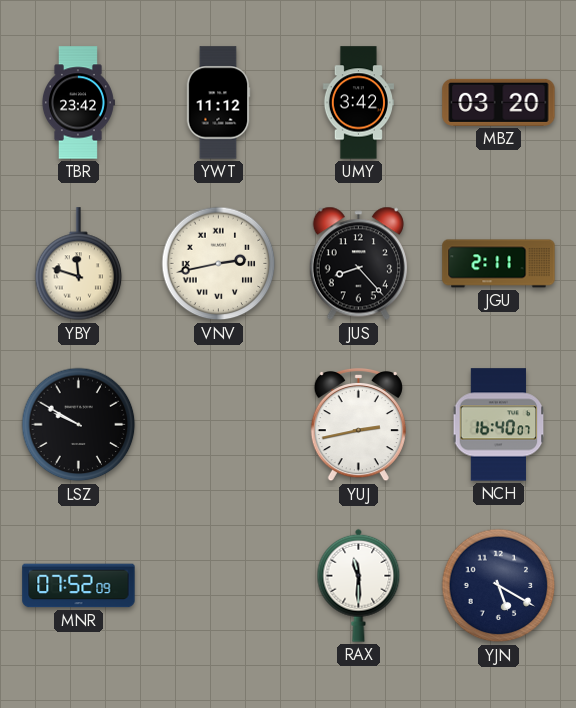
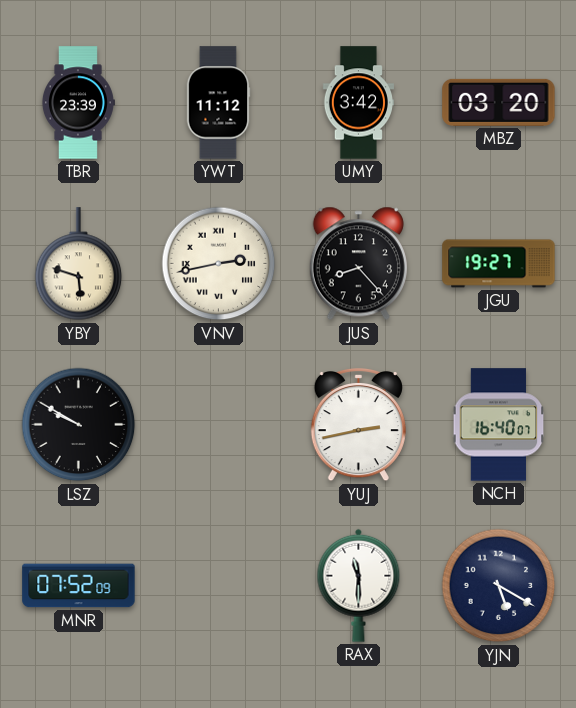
TBR: 23:42 -> 23:39
YBY: 11:48 -> 5:48
JGU: 2:11 -> 19:27
